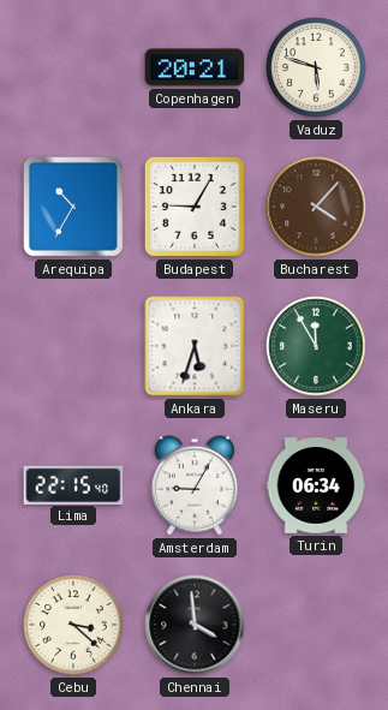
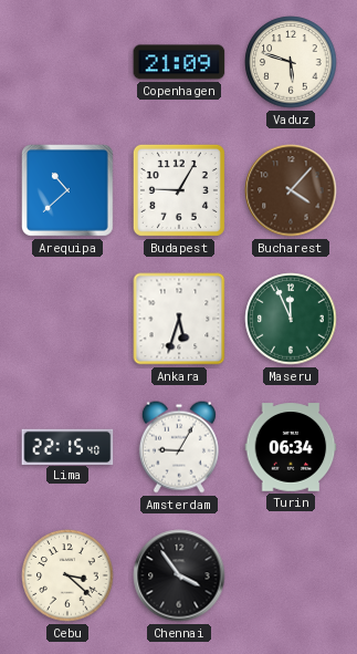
Copenhagen: 20:21 -> 21:09
Arequipa: 10:35 -> 10:38
Maseru: 11:55 -> 11:56
Chennai: 3:59 -> 3:54
